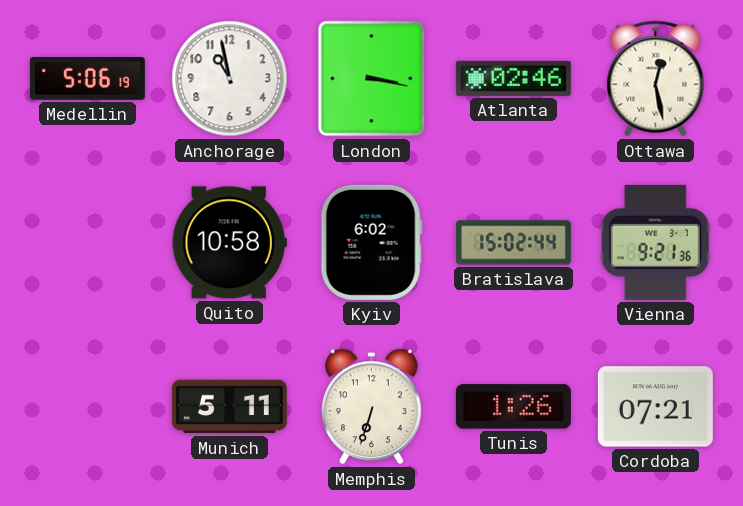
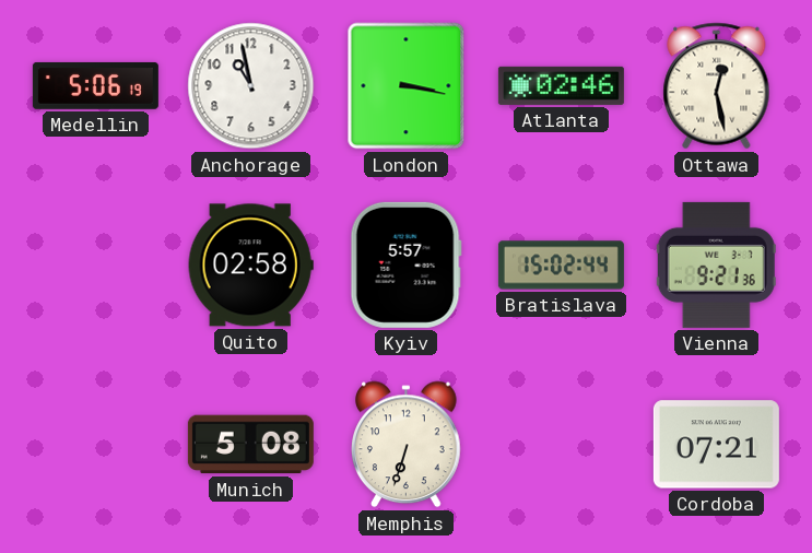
Quito: 10:58 -> 02:58
Kyiv: 6:02 -> 5:57
Munich: 5:11 -> 5:08
Tunis: 1:26 -> none
